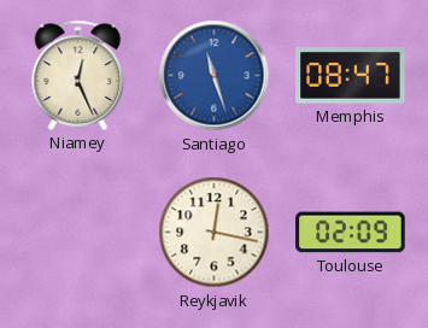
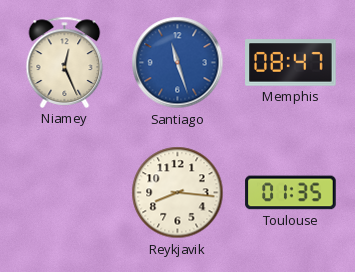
Reykjavik: 12:17 -> 8:16
Toulouse: 02:09 -> 01:35
